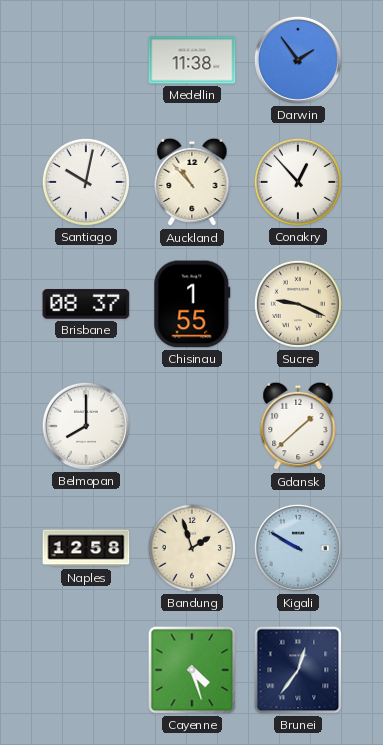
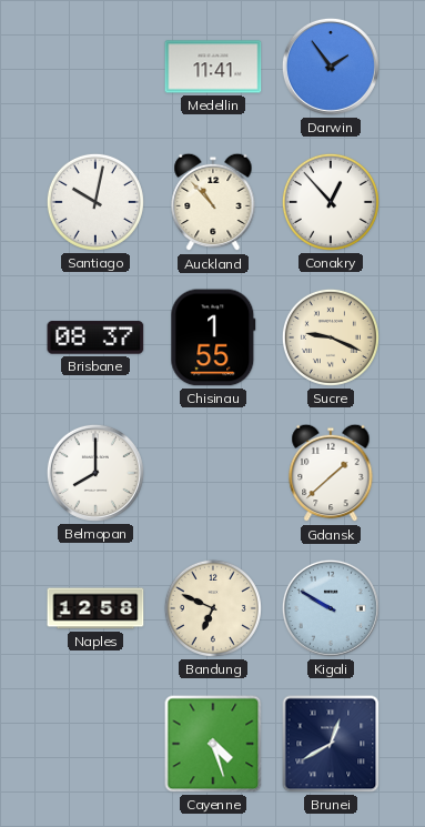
Medellin: 11:38 -> 11:41
Bandung: 1:57 -> 6:49
Brunei: 12:36 -> 12:40
